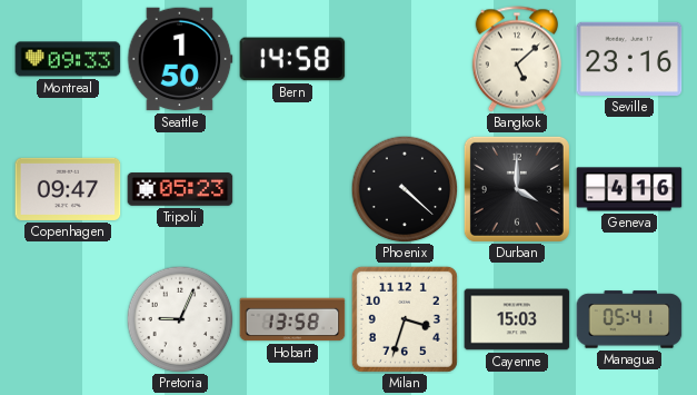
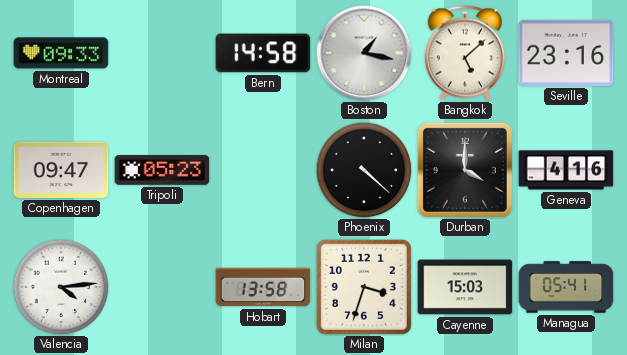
Seattle: 1:50 -> none
Boston: none -> 1:17
Valencia: none -> 4:14
Pretoria: 9:04 -> none
